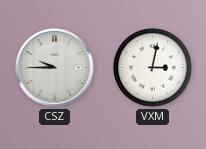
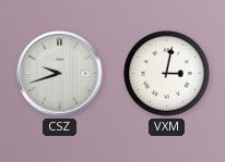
CSZ: 9:45 -> 9:42
